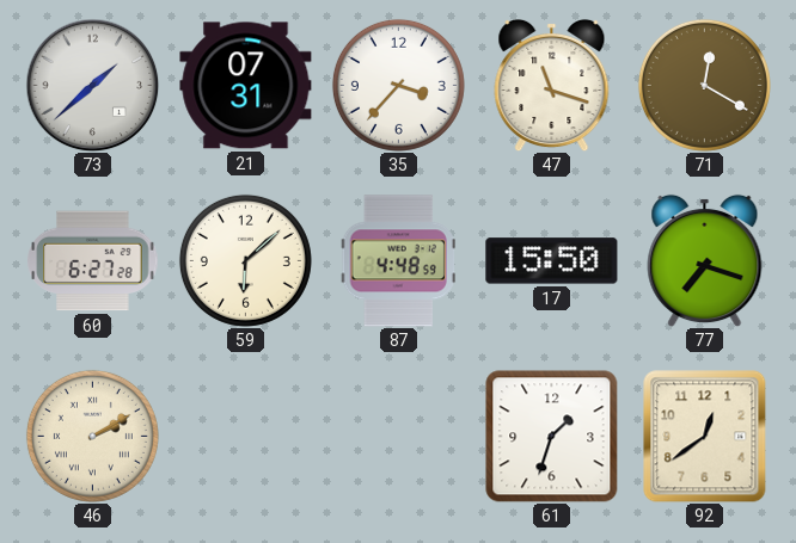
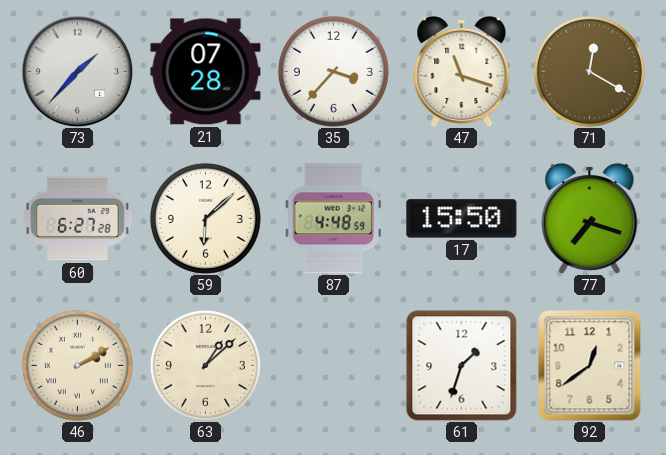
73: 1:38 -> 1:37
21: 07:31 -> 07:28
63: none -> 1:08
